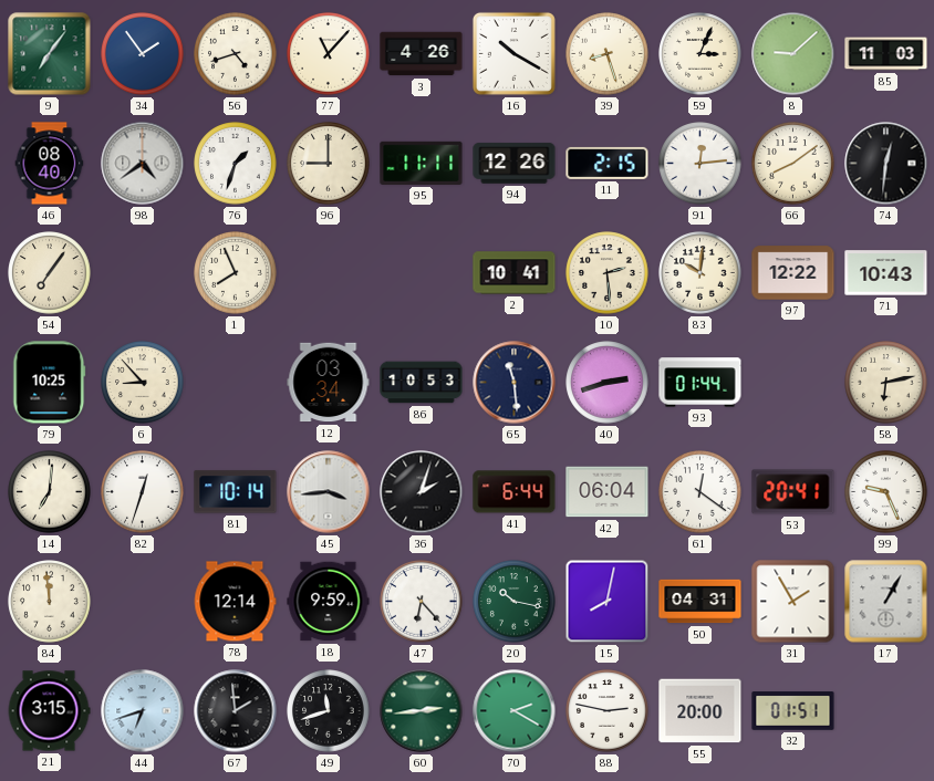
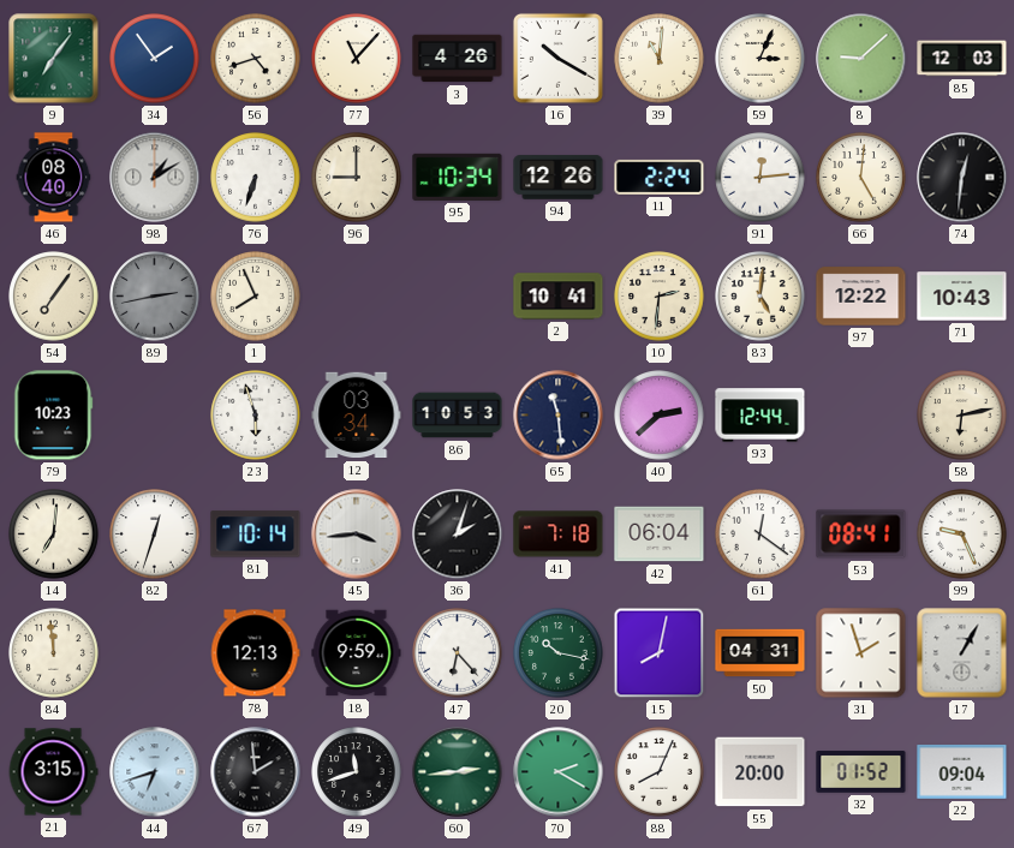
39: 8:27 -> 11:01
85: 11:03 -> 12:03
98: 4:39 -> 1:10
76: 1:33 -> 6:33
95: 11:11 -> 10:34
11: 2:15 -> 2:24
66: 8:09 -> 5:01
89: none -> 2:43
10: 2:29 -> 2:31
83: 10:01 -> 5:01
79: 10:25 -> 10:23
6: 8:53 -> none
23: none -> 5:57
40: 2:42 -> 2:38
93: 01:44 -> 12:44
41: 6:44 -> 7:18
53: 20:41 -> 08:41
78: 12:14 -> 12:13
31: 1:55 -> 1:57
88: 2:47 -> 8:04
32: 01:51 -> 01:52
22: none -> 09:04
